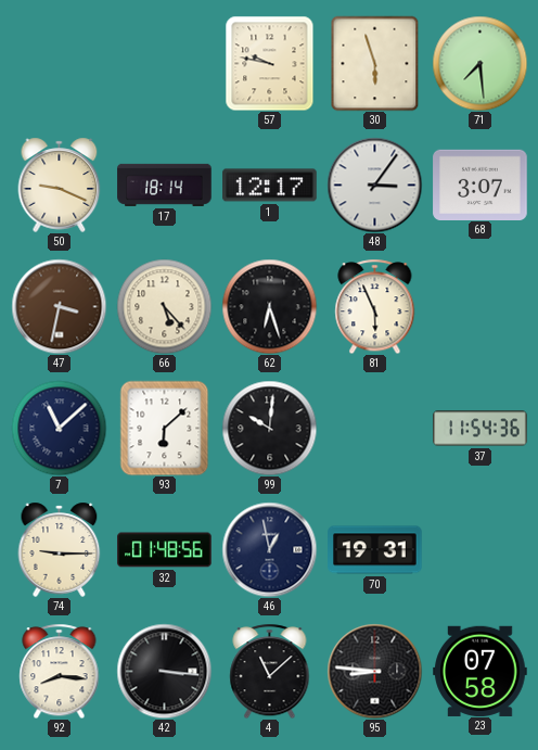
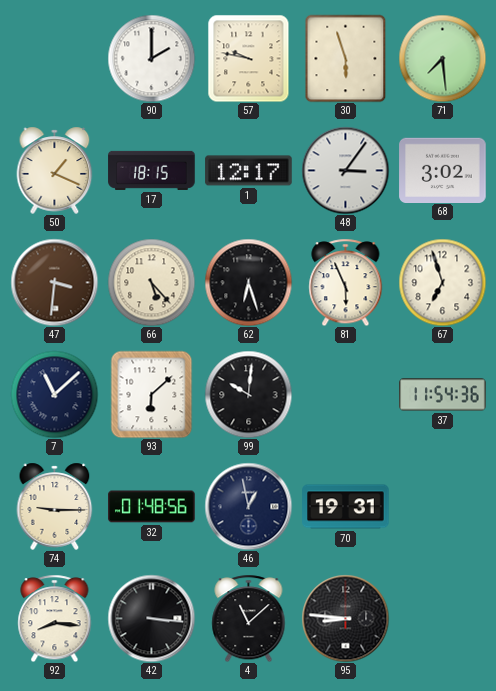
90: none -> 2:00
50: 9:19 -> 1:19
17: 18:14 -> 18:15
68: 3:07 -> 3:02
47: 3:32 -> 3:31
67: none -> 6:57
23: 07:58 -> none
